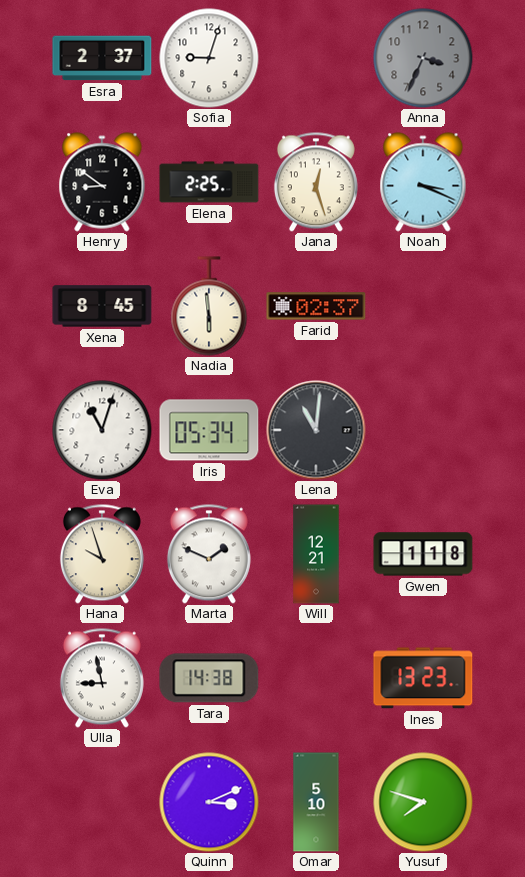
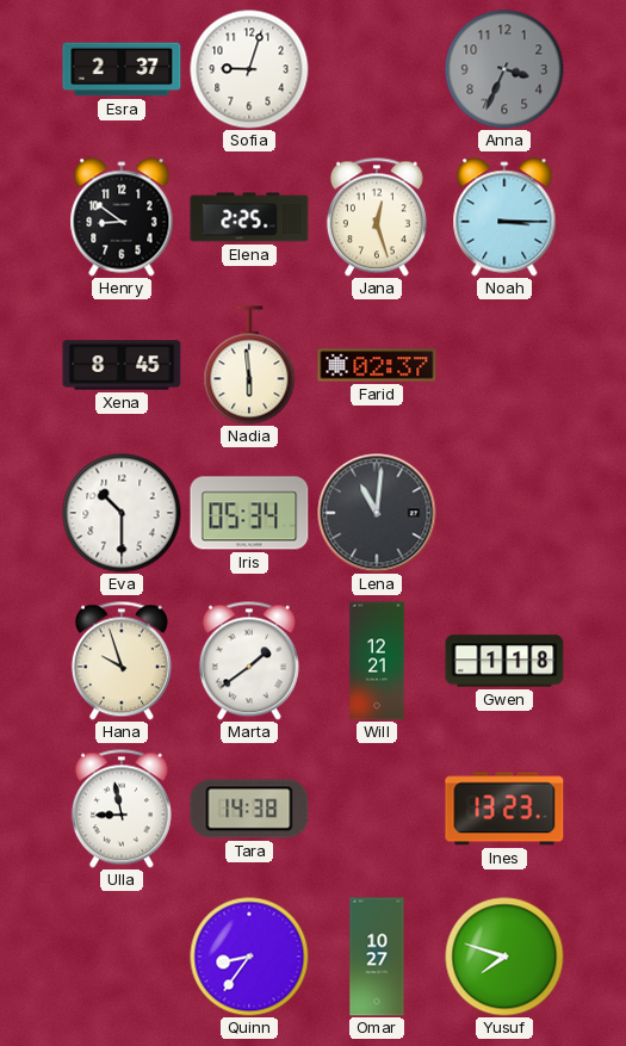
Noah: 3:19 -> 3:15
Eva: 11:03 -> 10:30
Marta: 1:49 -> 1:39
Quinn: 3:11 -> 8:36
Omar: 5:10 -> 10:27
